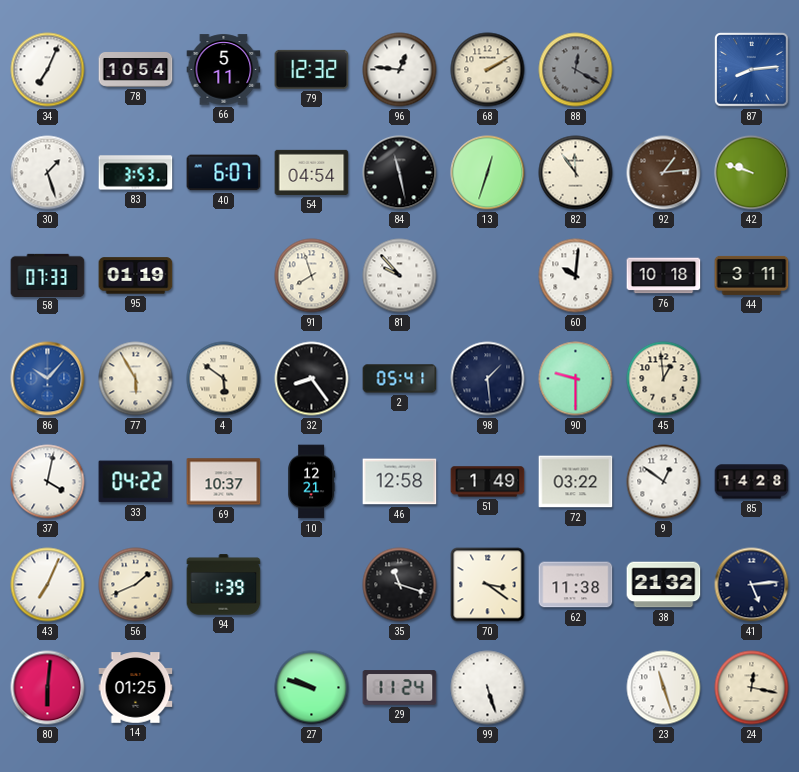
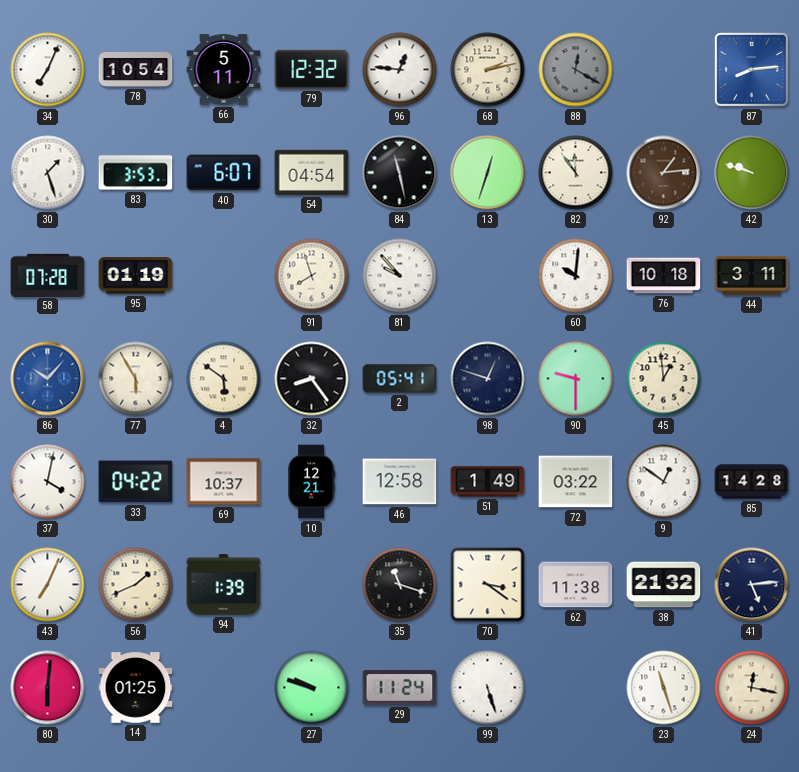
68: 2:10 -> 2:13
58: 07:33 -> 07:28
98: 1:29 -> 12:48
